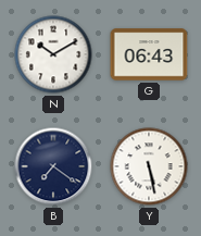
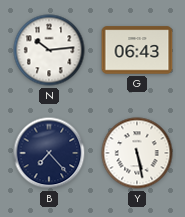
N: 10:10 -> 10:14
B: 7:21 -> 7:23
